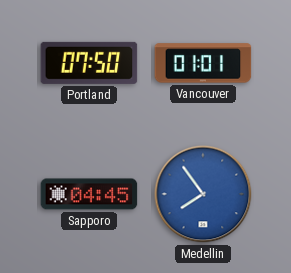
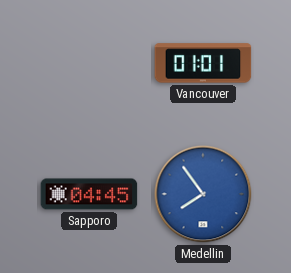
Portland: 07:50 -> none
